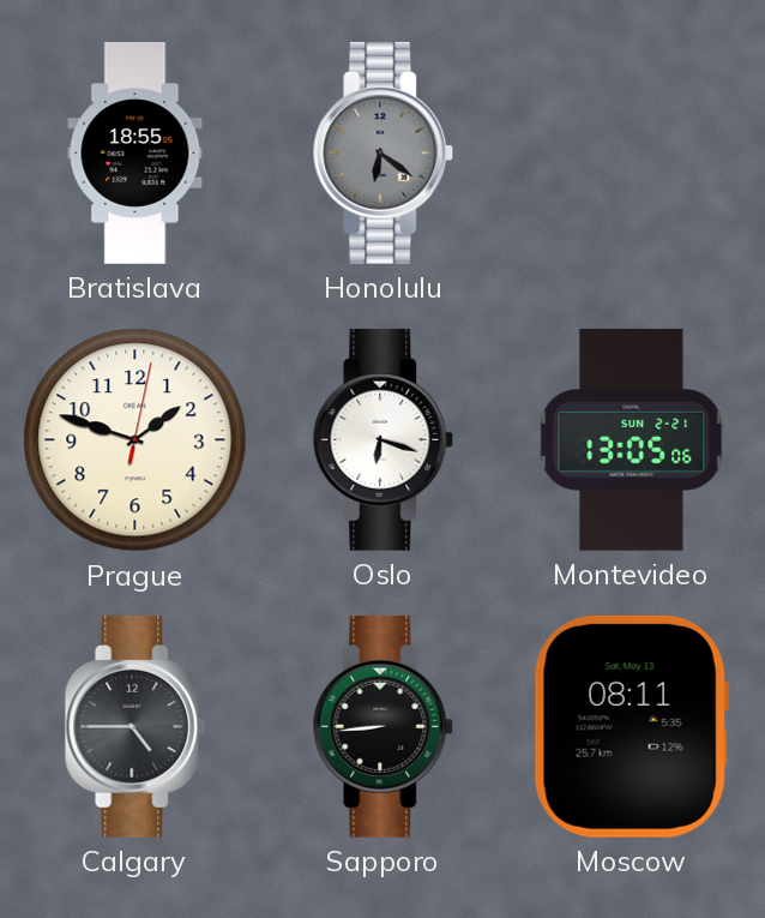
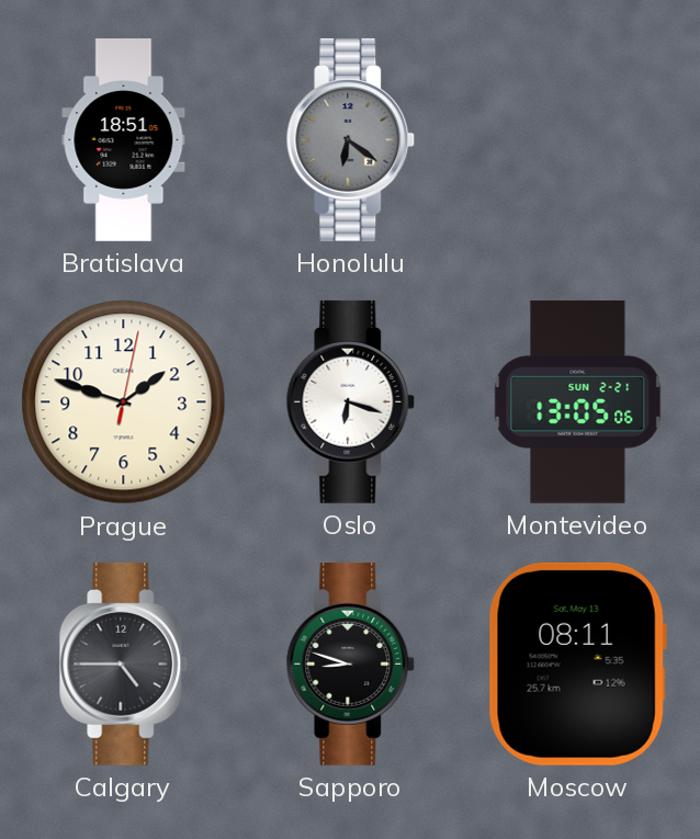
Bratislava: 18:55 -> 18:51
Sapporo: 8:44 -> 8:48
